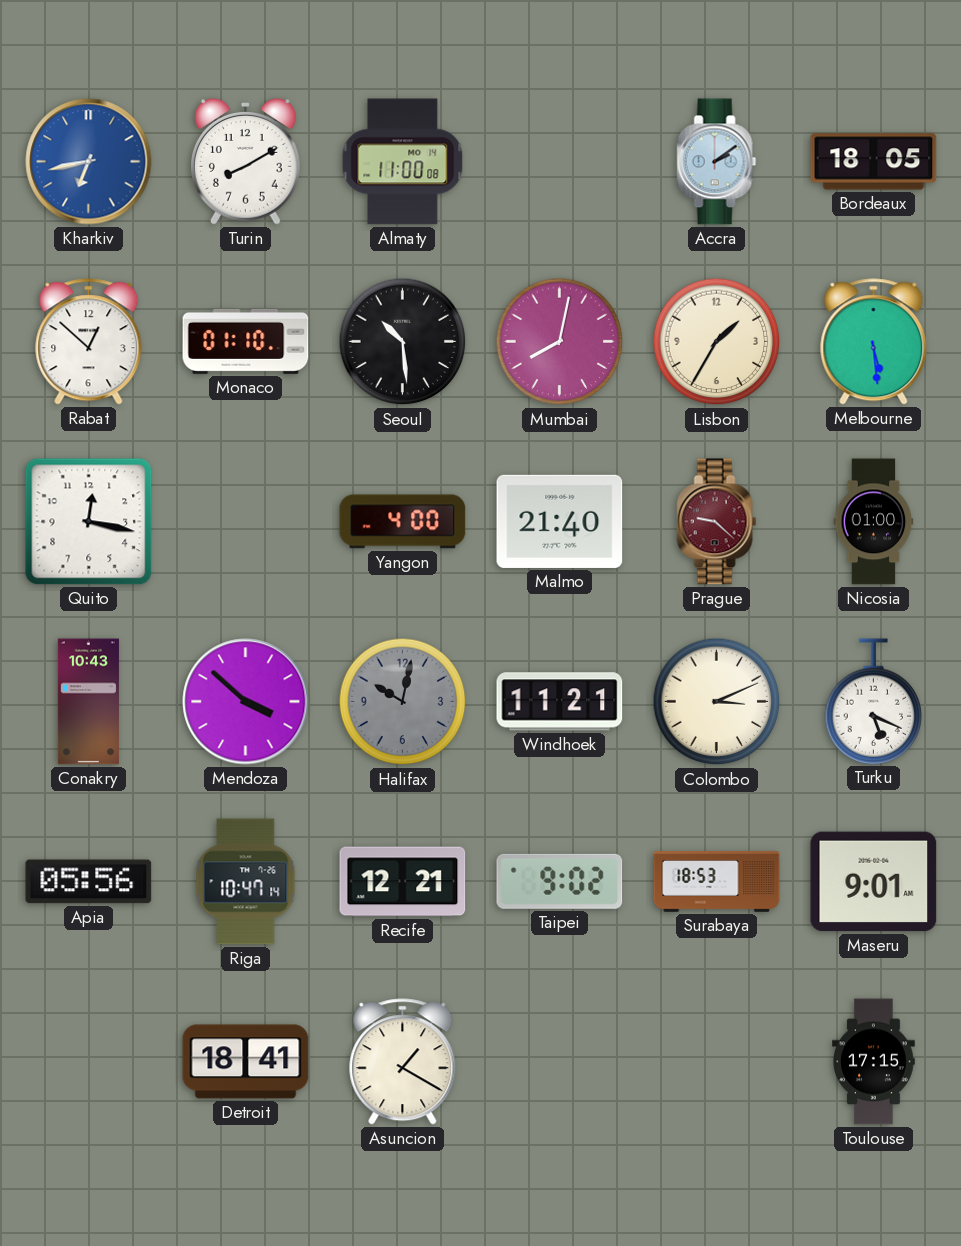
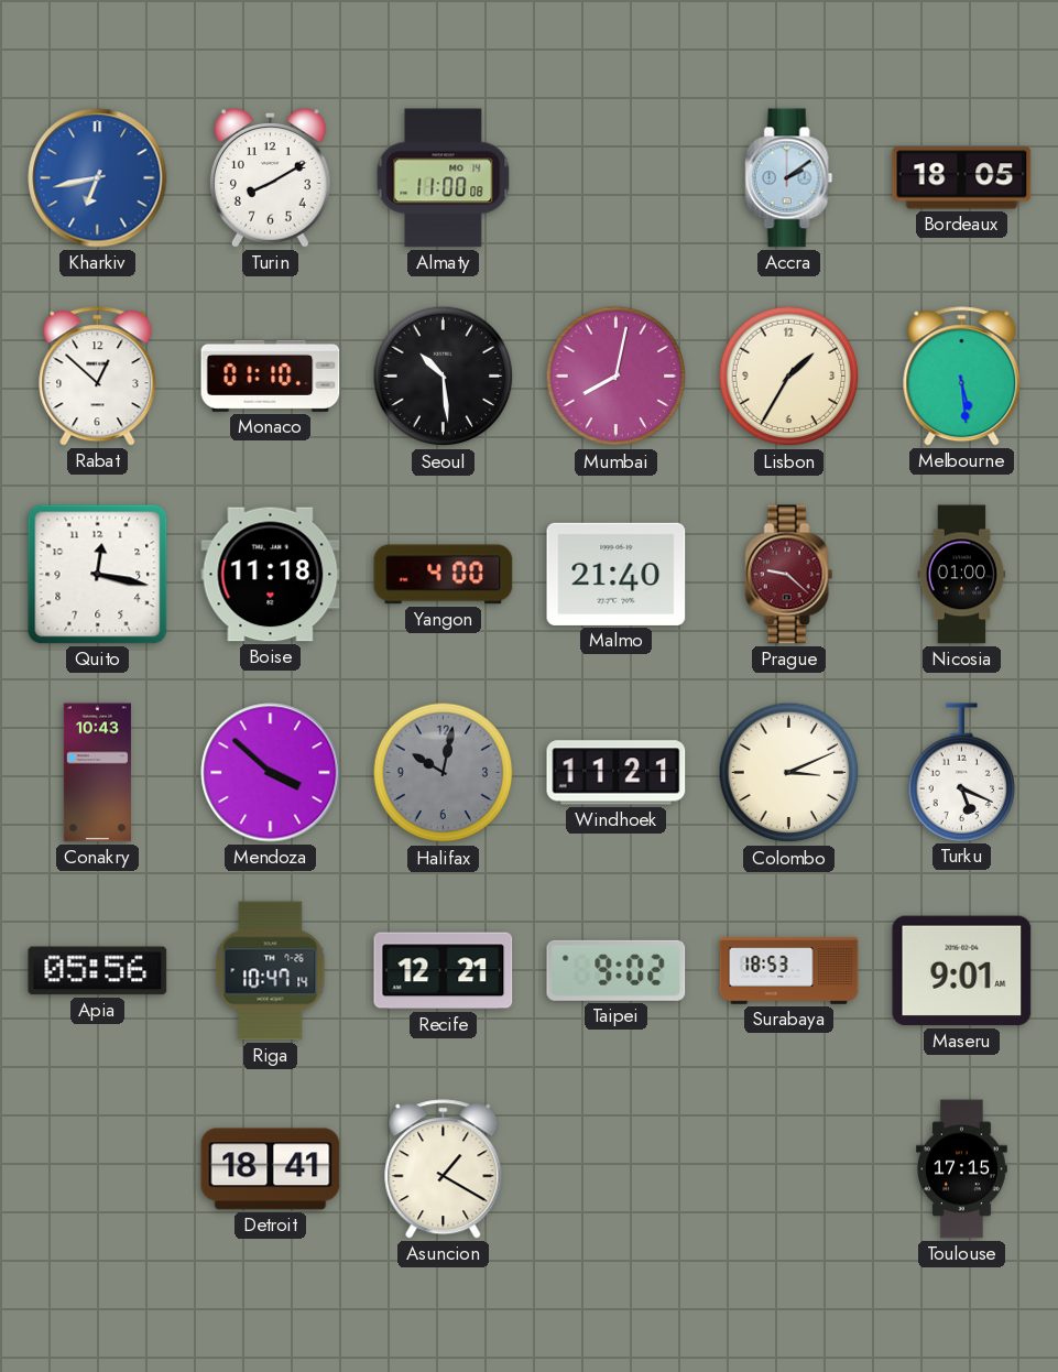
Boise: none -> 11:18
